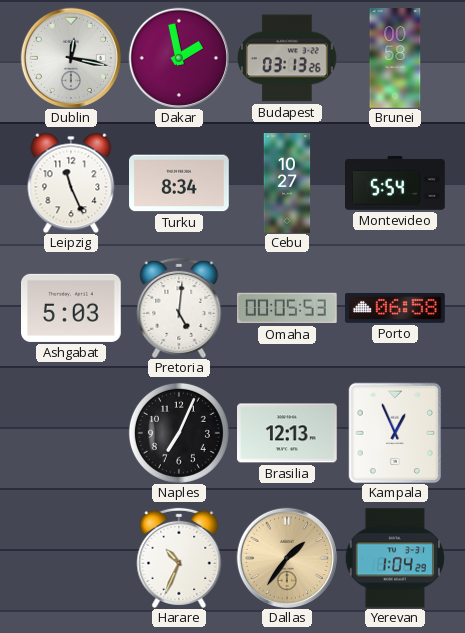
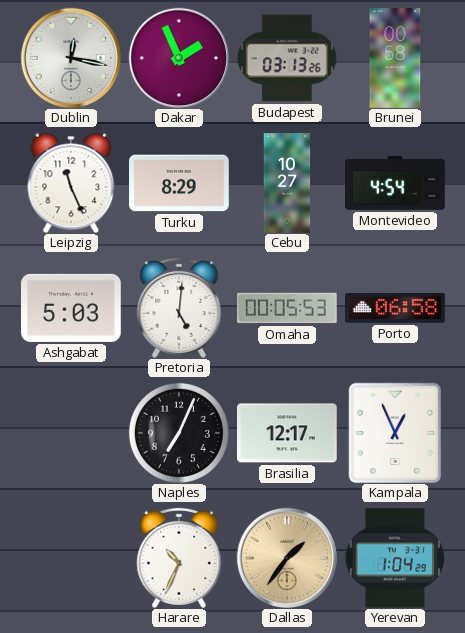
Dakar: 1:58 -> 1:56
Turku: 8:34 -> 8:29
Montevideo: 5:54 -> 4:54
Brasilia: 12:13 -> 12:17
